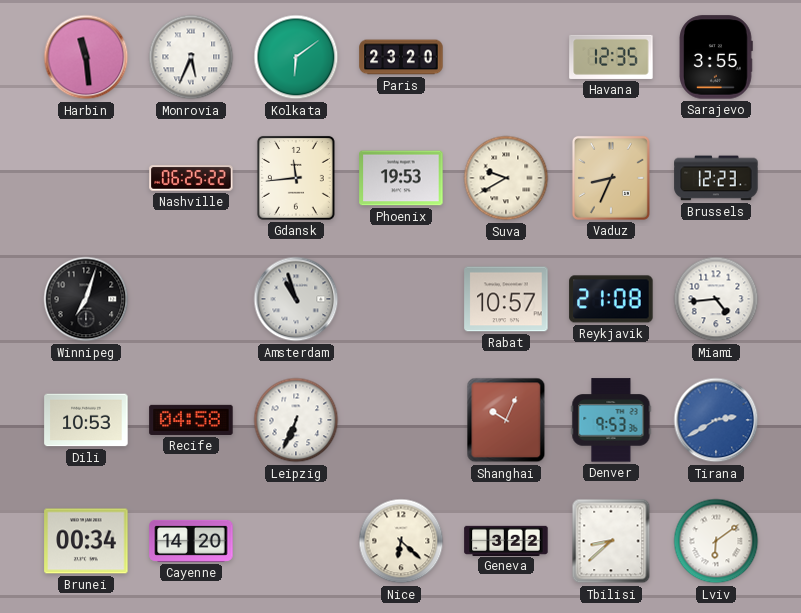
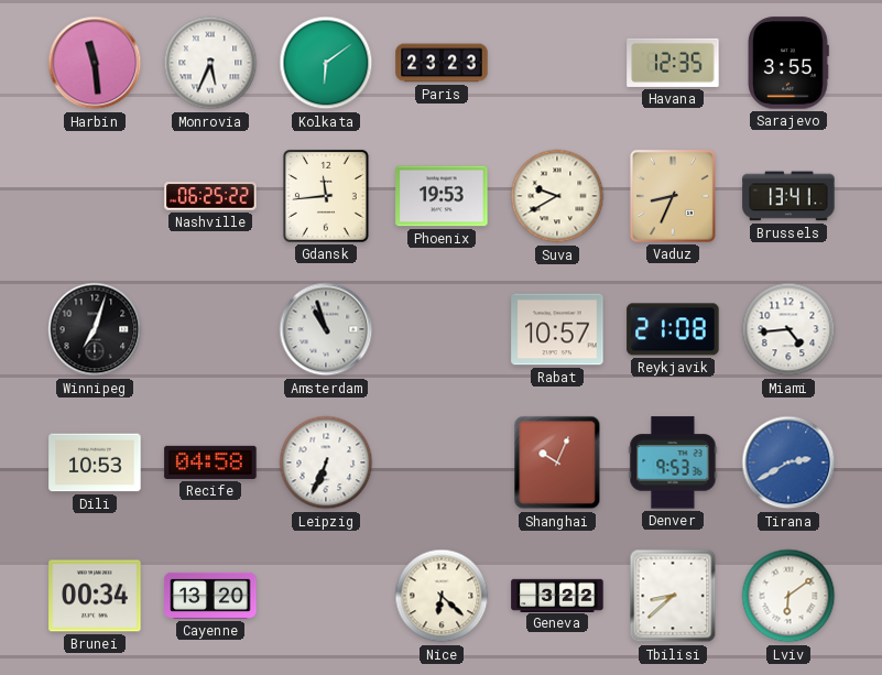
Paris: 23:20 -> 23:23
Brussels: 12:23 -> 13:41
Cayenne: 14:20 -> 13:20
